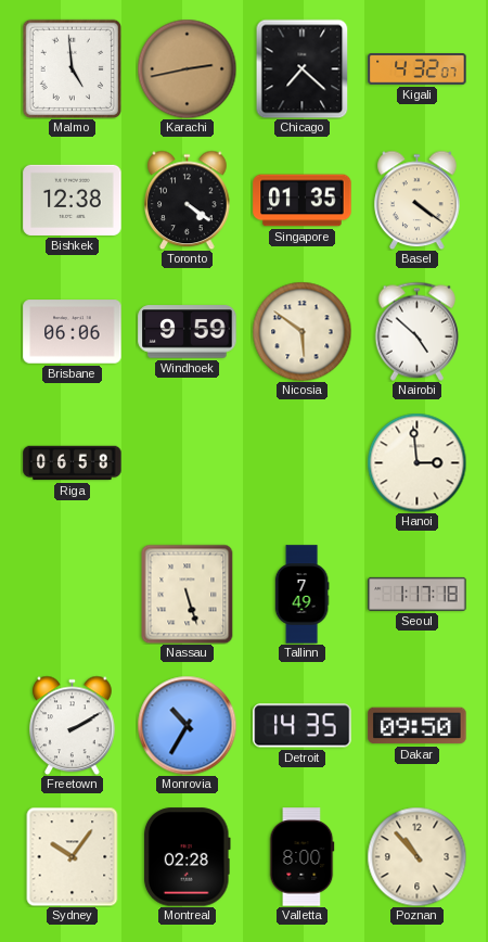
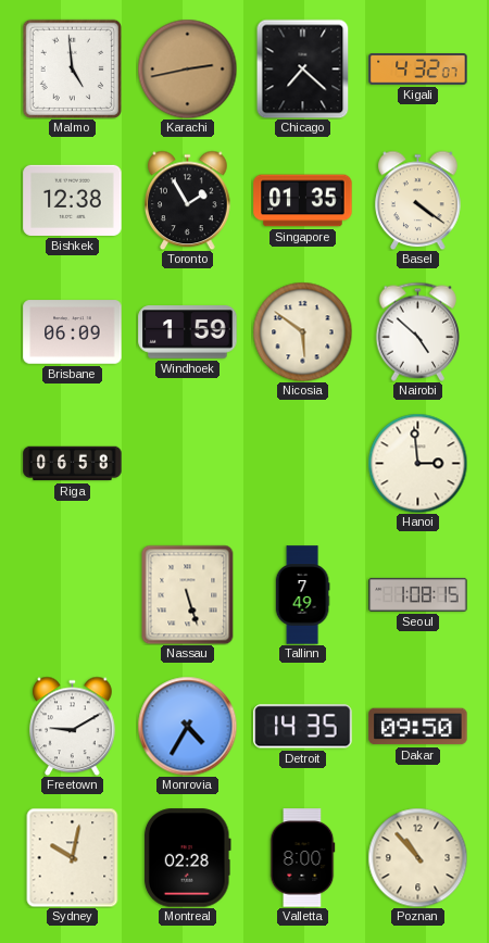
Toronto: 4:21 -> 1:55
Brisbane: 06:06 -> 06:09
Windhoek: 9:59 -> 1:59
Seoul: 1:17 -> 1:08
Freetown: 2:10 -> 9:10
Monrovia: 10:35 -> 4:35
Sydney: 10:06 -> 10:02
